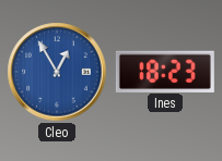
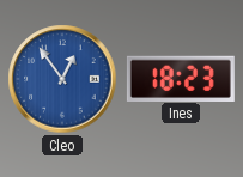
Cleo: 12:55 -> 12:54
